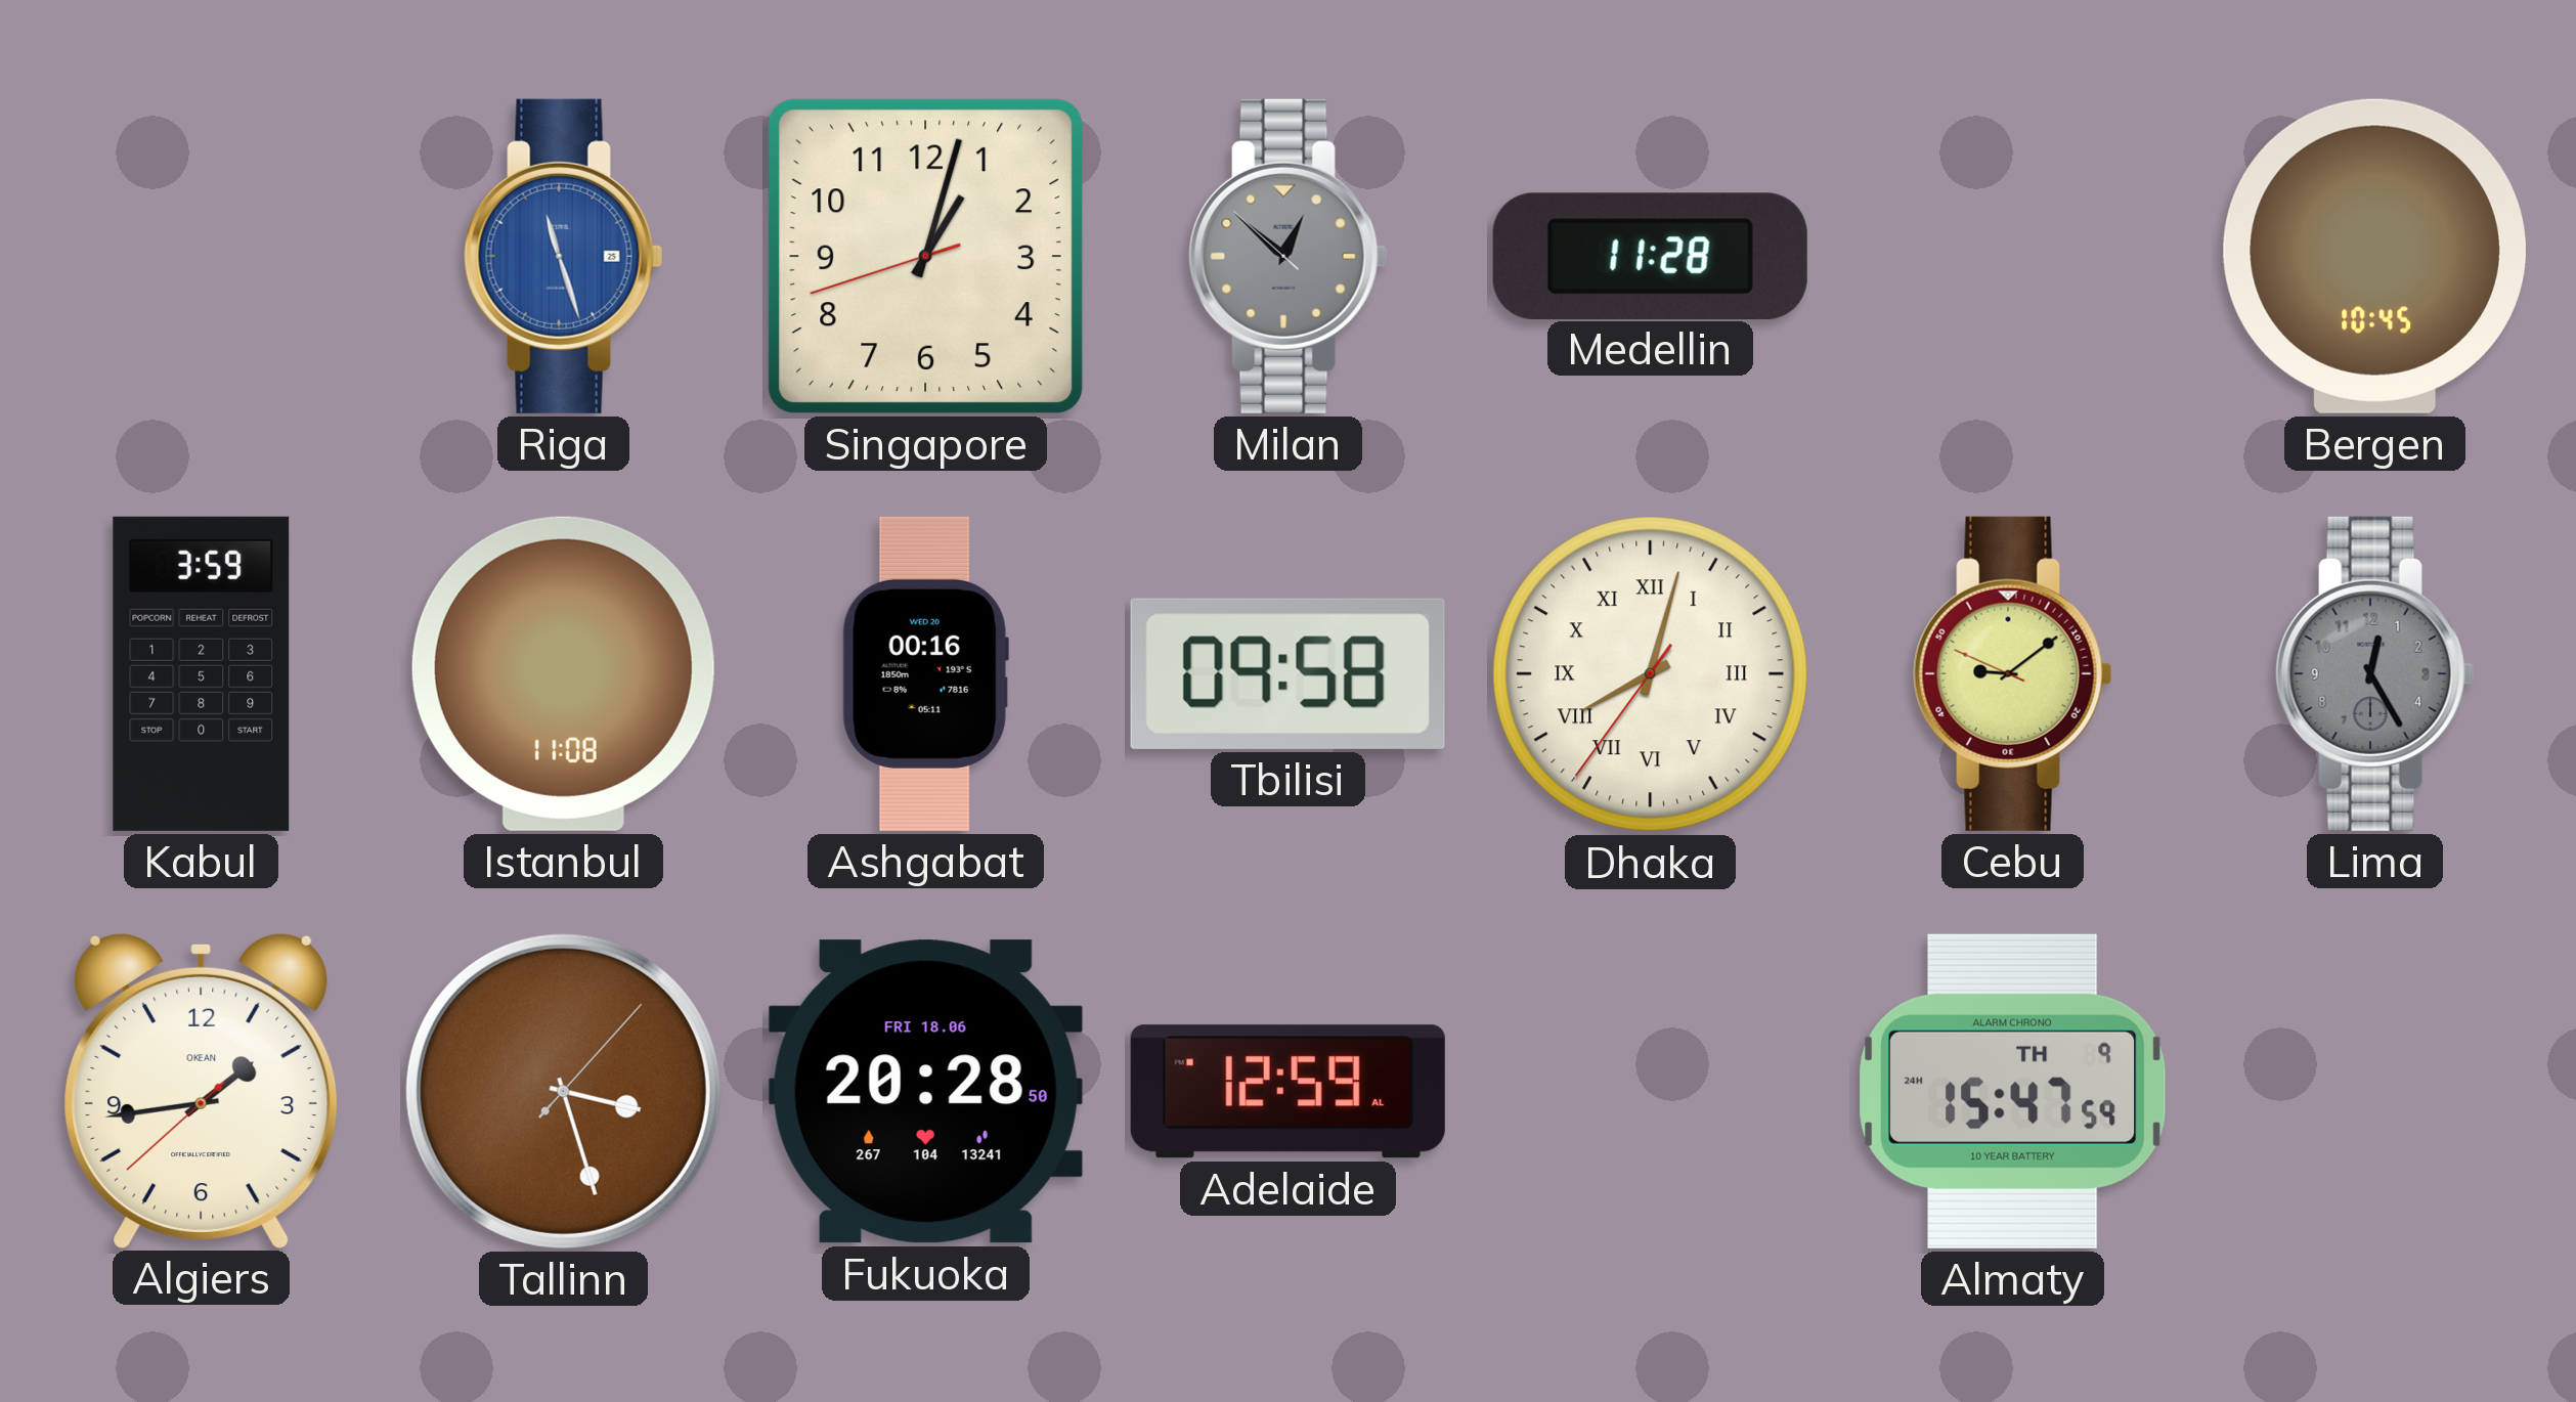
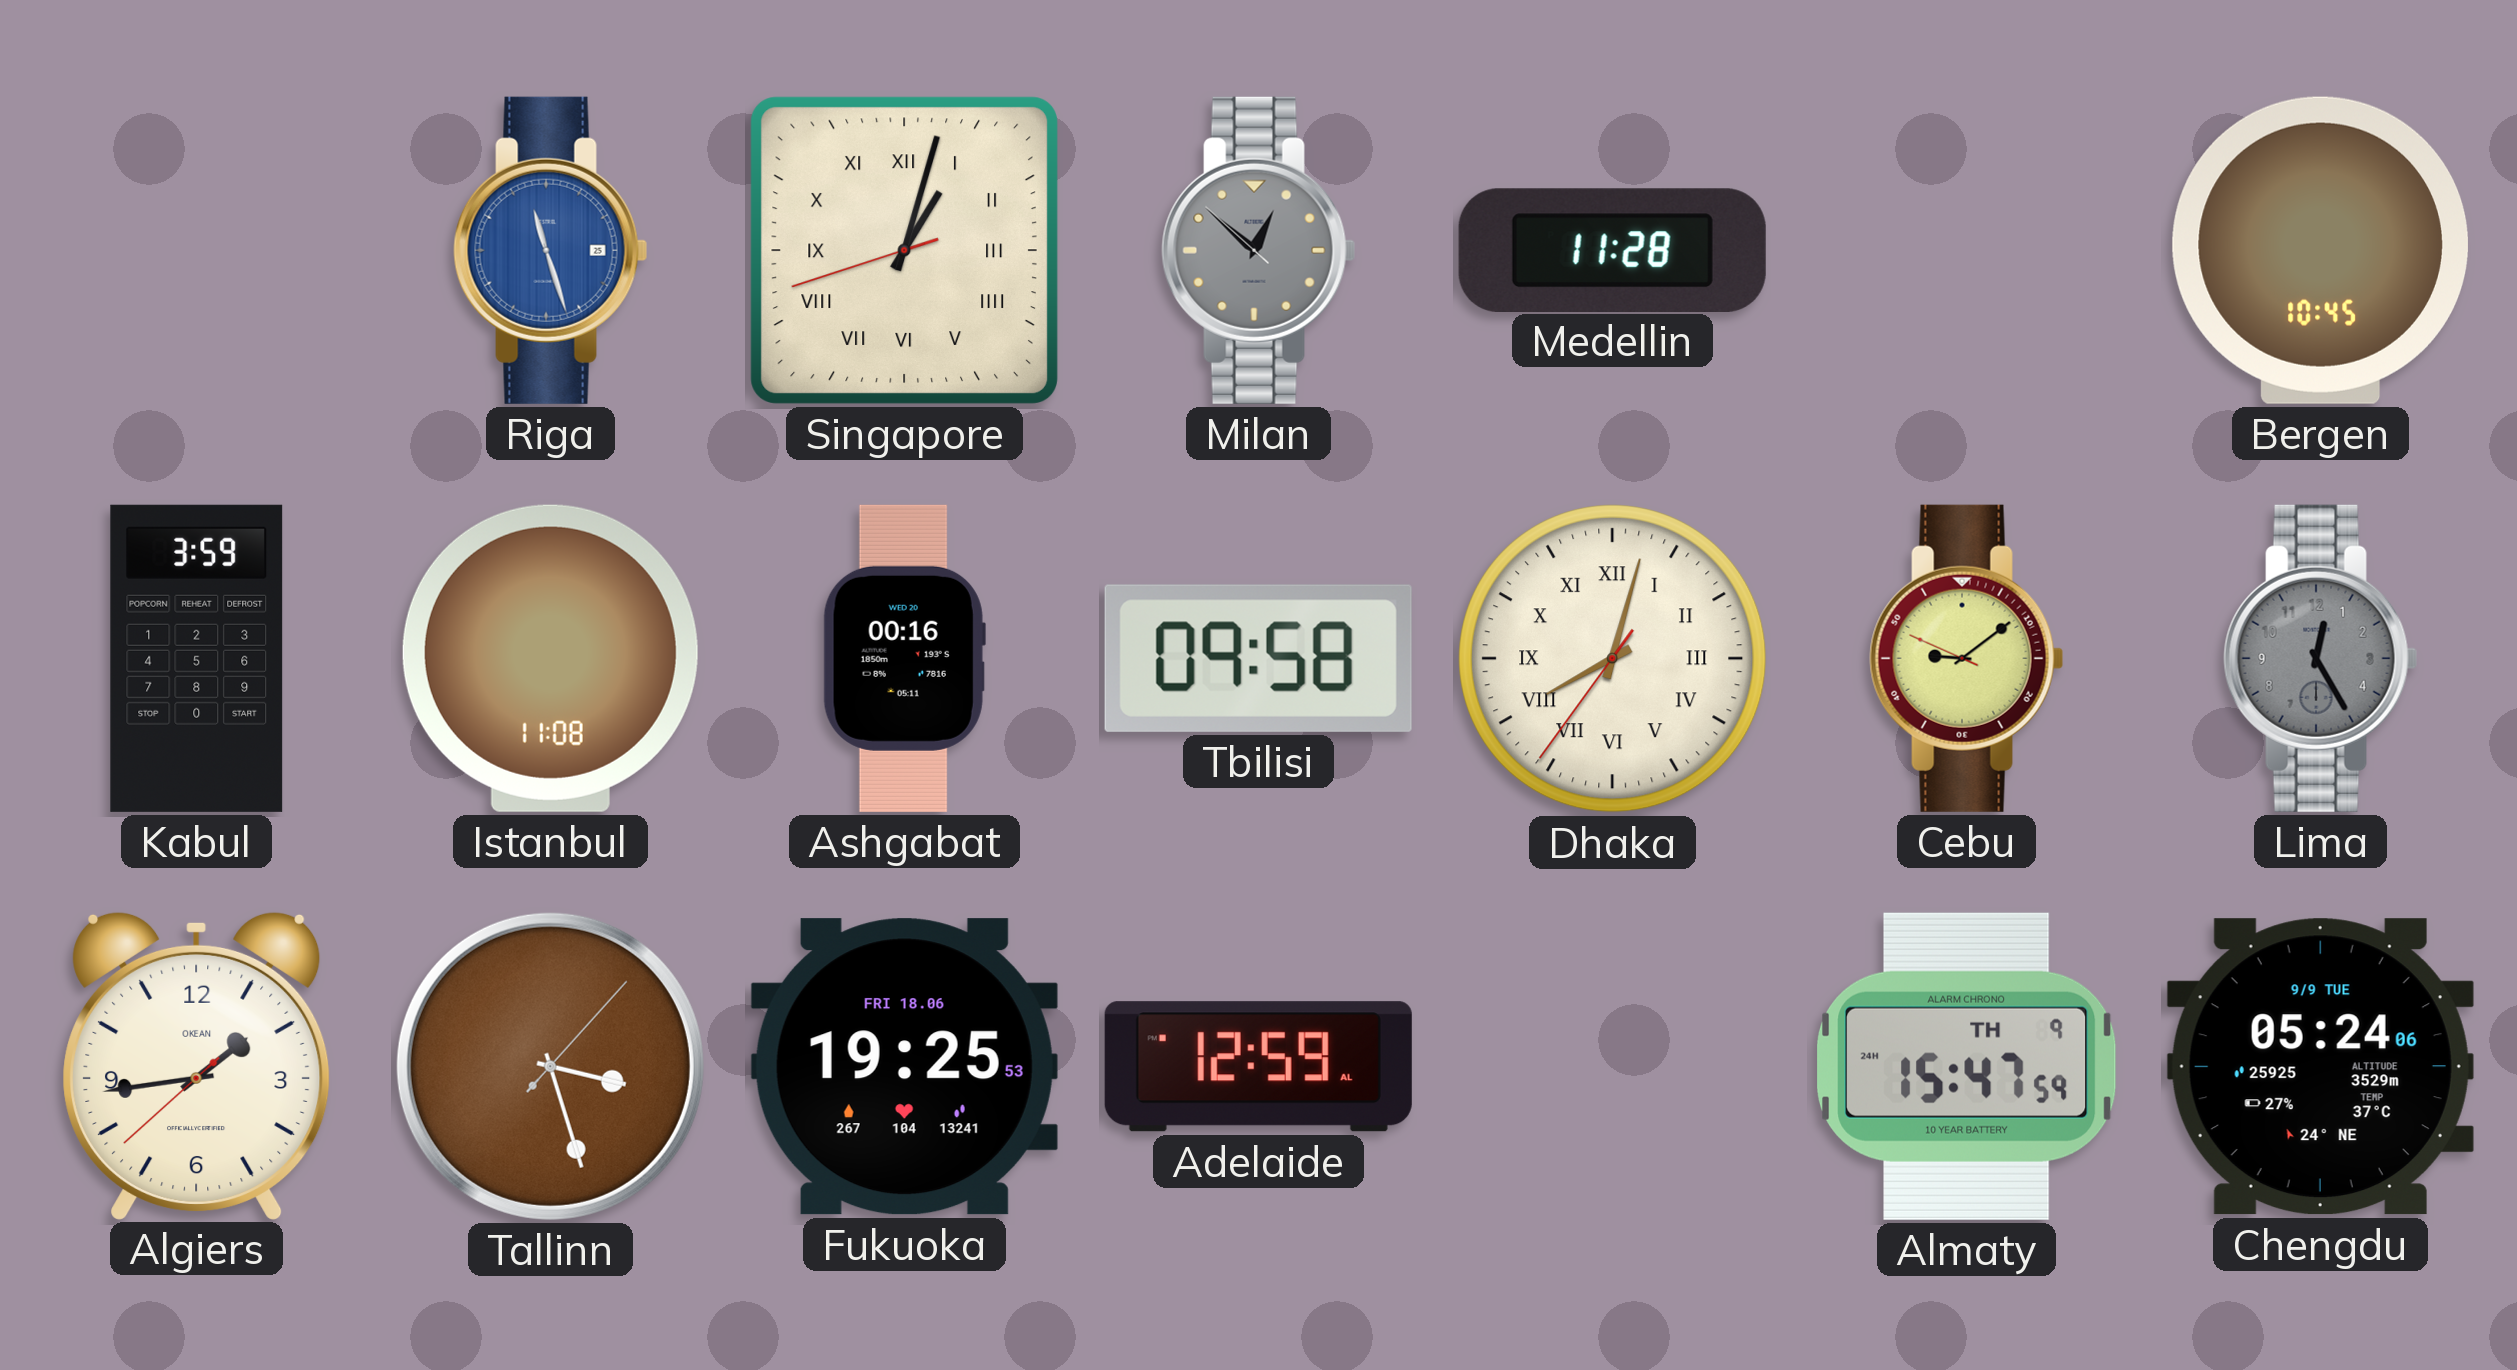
Singapore numerals: Arabic -> Roman
Fukuoka: 20:28 -> 19:25
Chengdu: none -> 05:24
